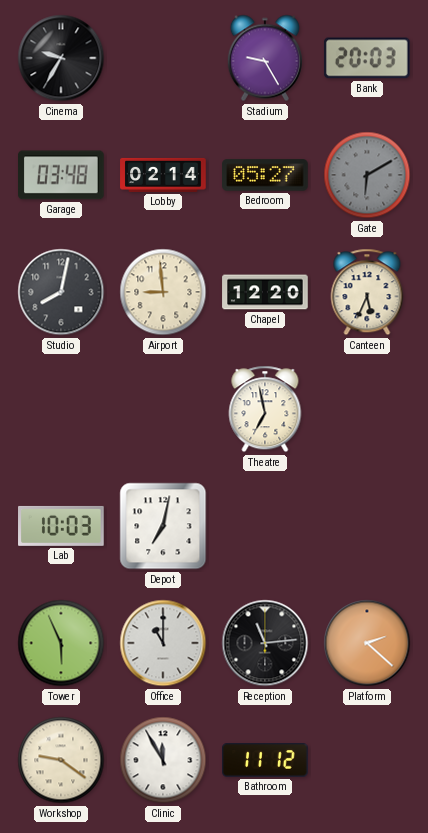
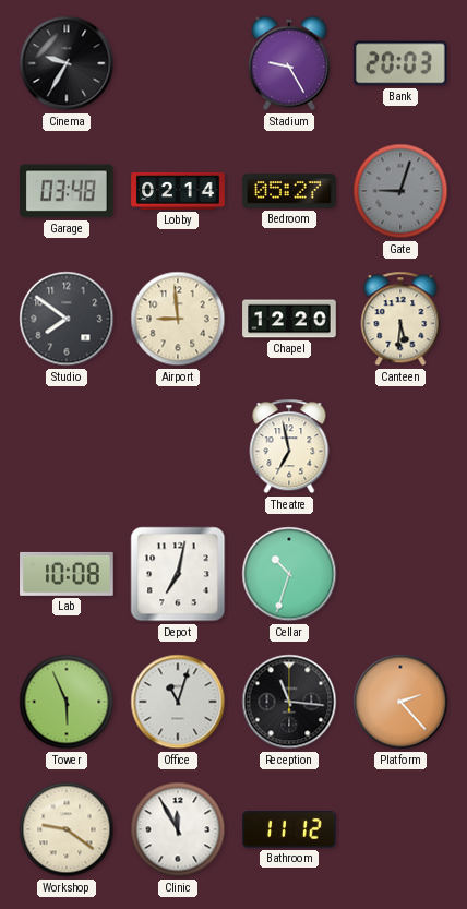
Gate: 6:10 -> 9:03
Studio: 8:02 -> 7:51
Canteen: 5:34 -> 5:31
Lab: 10:03 -> 10:08
Cellar: none -> 10:33
Office: 11:00 -> 11:03
Reception: 11:14 -> 11:16
Platform: 2:22 -> 2:23
